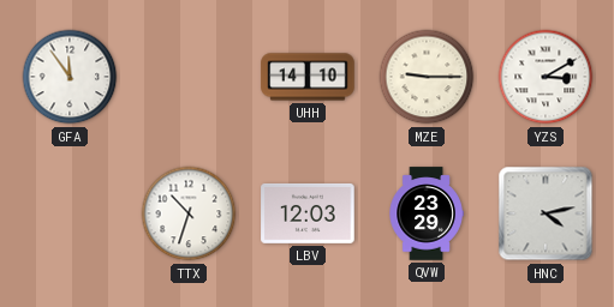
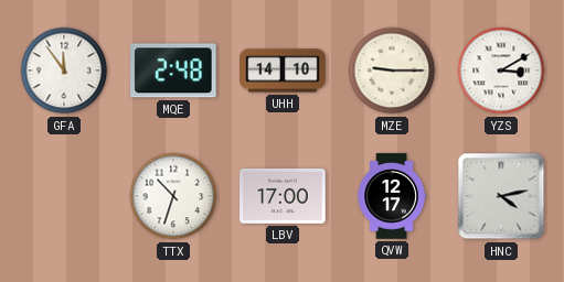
MQE: none -> 2:48
LBV: 12:03 -> 17:00
QVW: 23:29 -> 12:17
